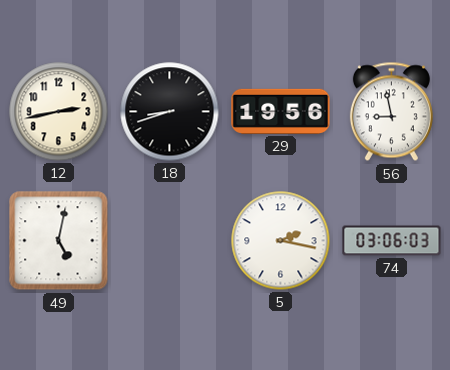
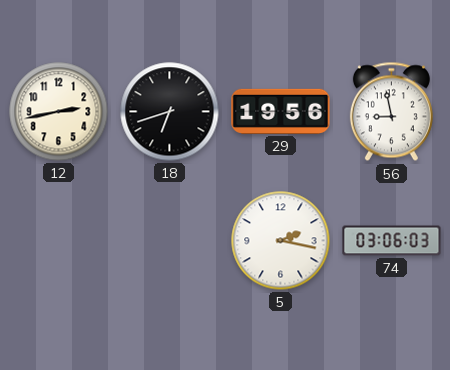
18: 8:42 -> 6:42
49: 5:02 -> none
